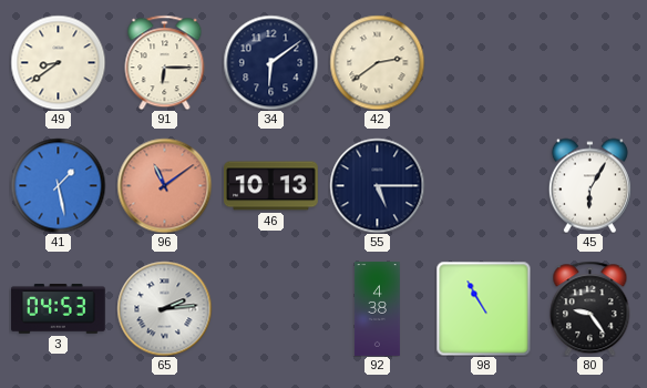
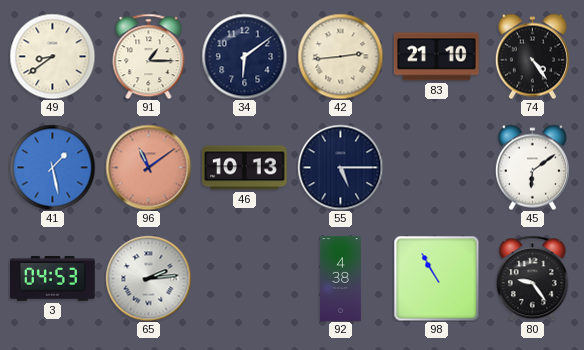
91: 6:15 -> 1:15
42: 2:39 -> 2:44
83: none -> 21:10
74: none -> 4:24
45: 6:05 -> 6:09
